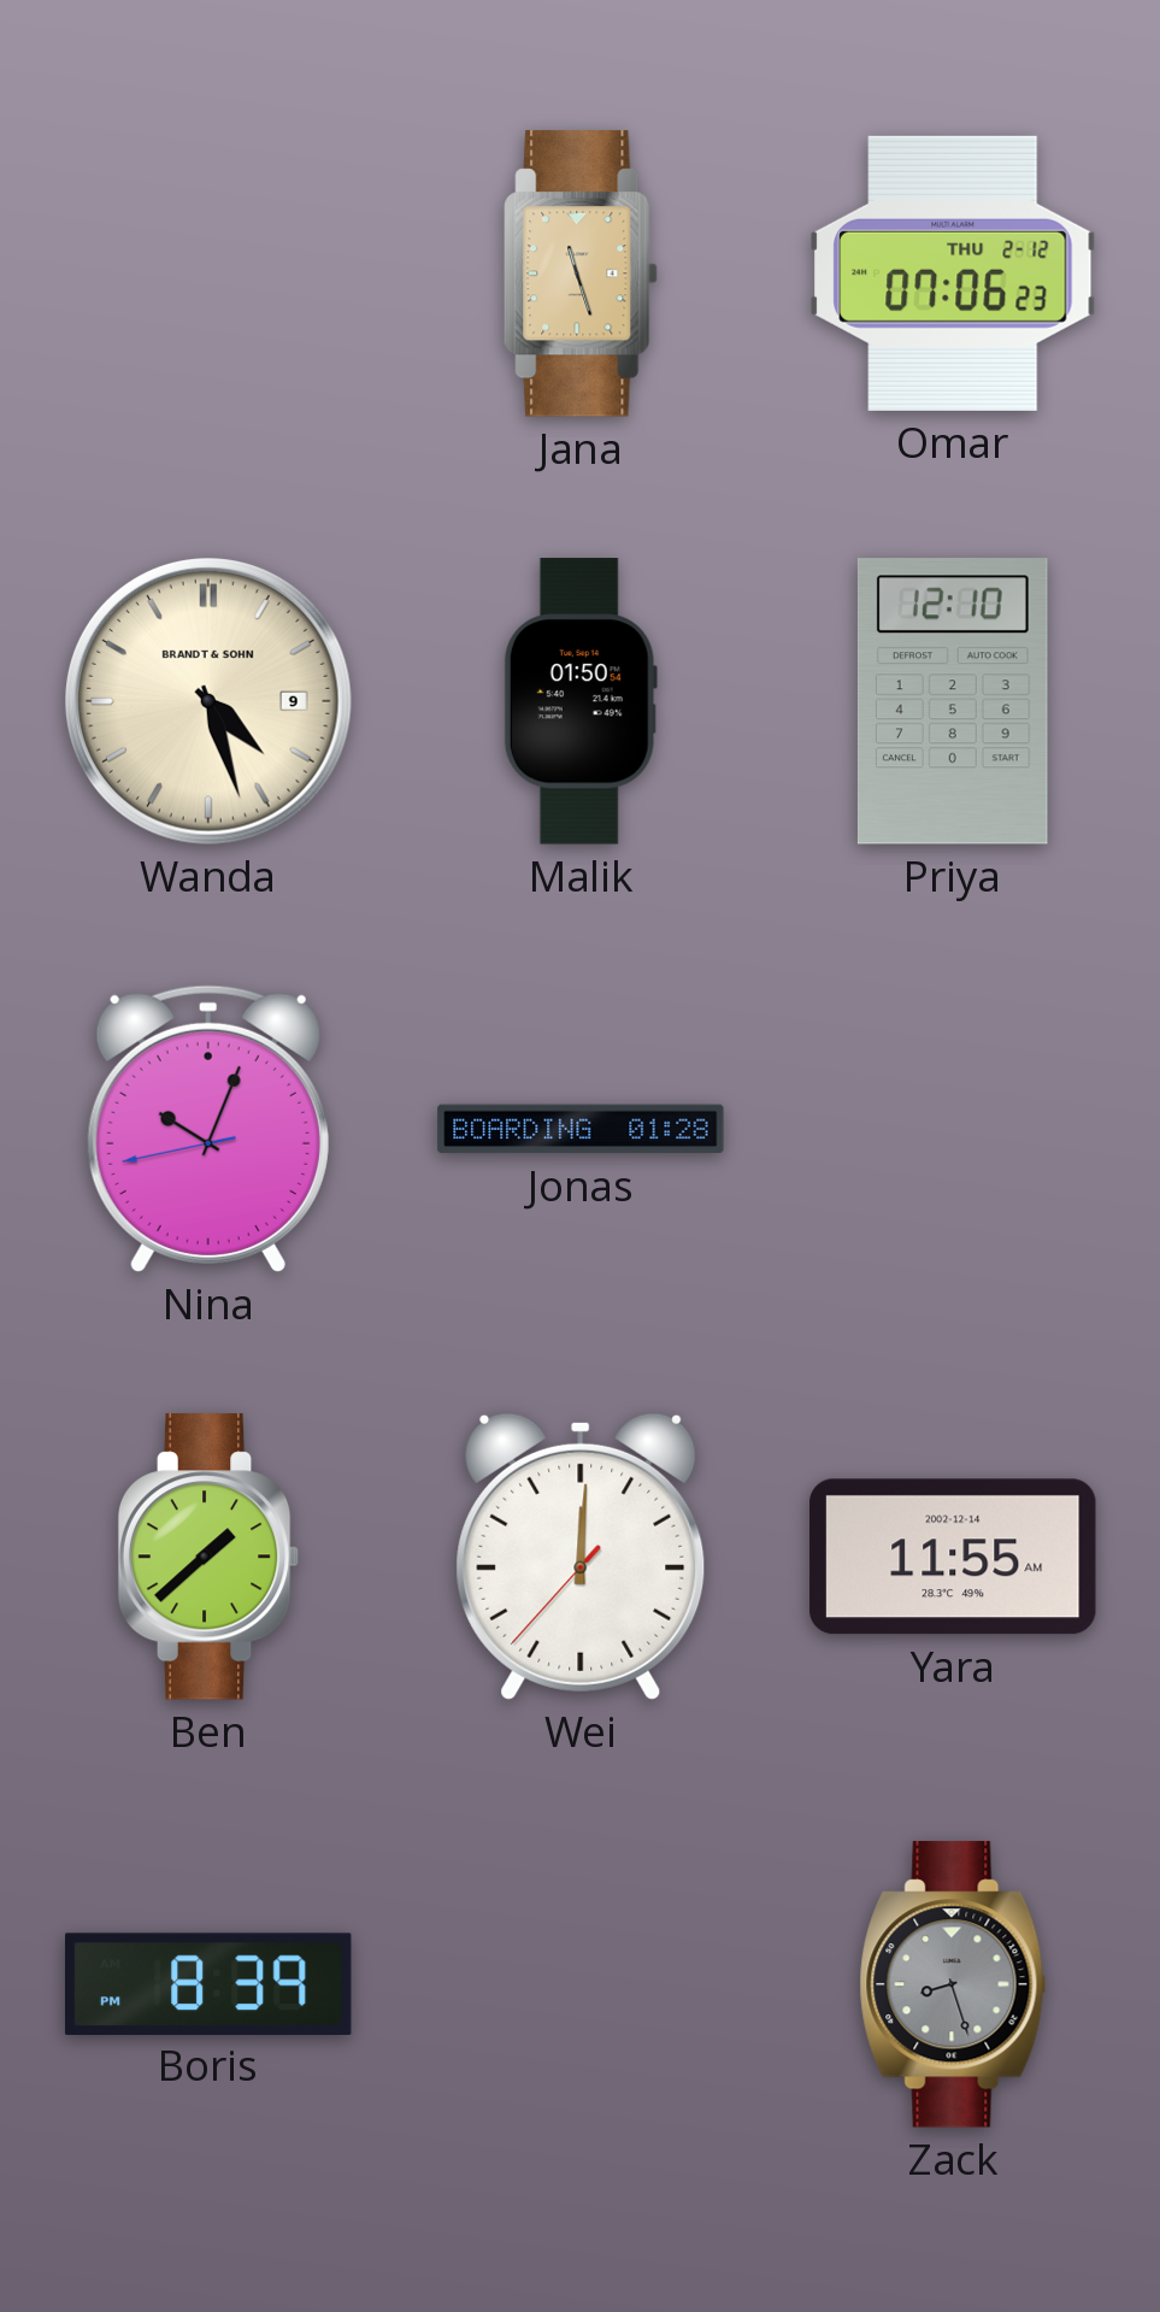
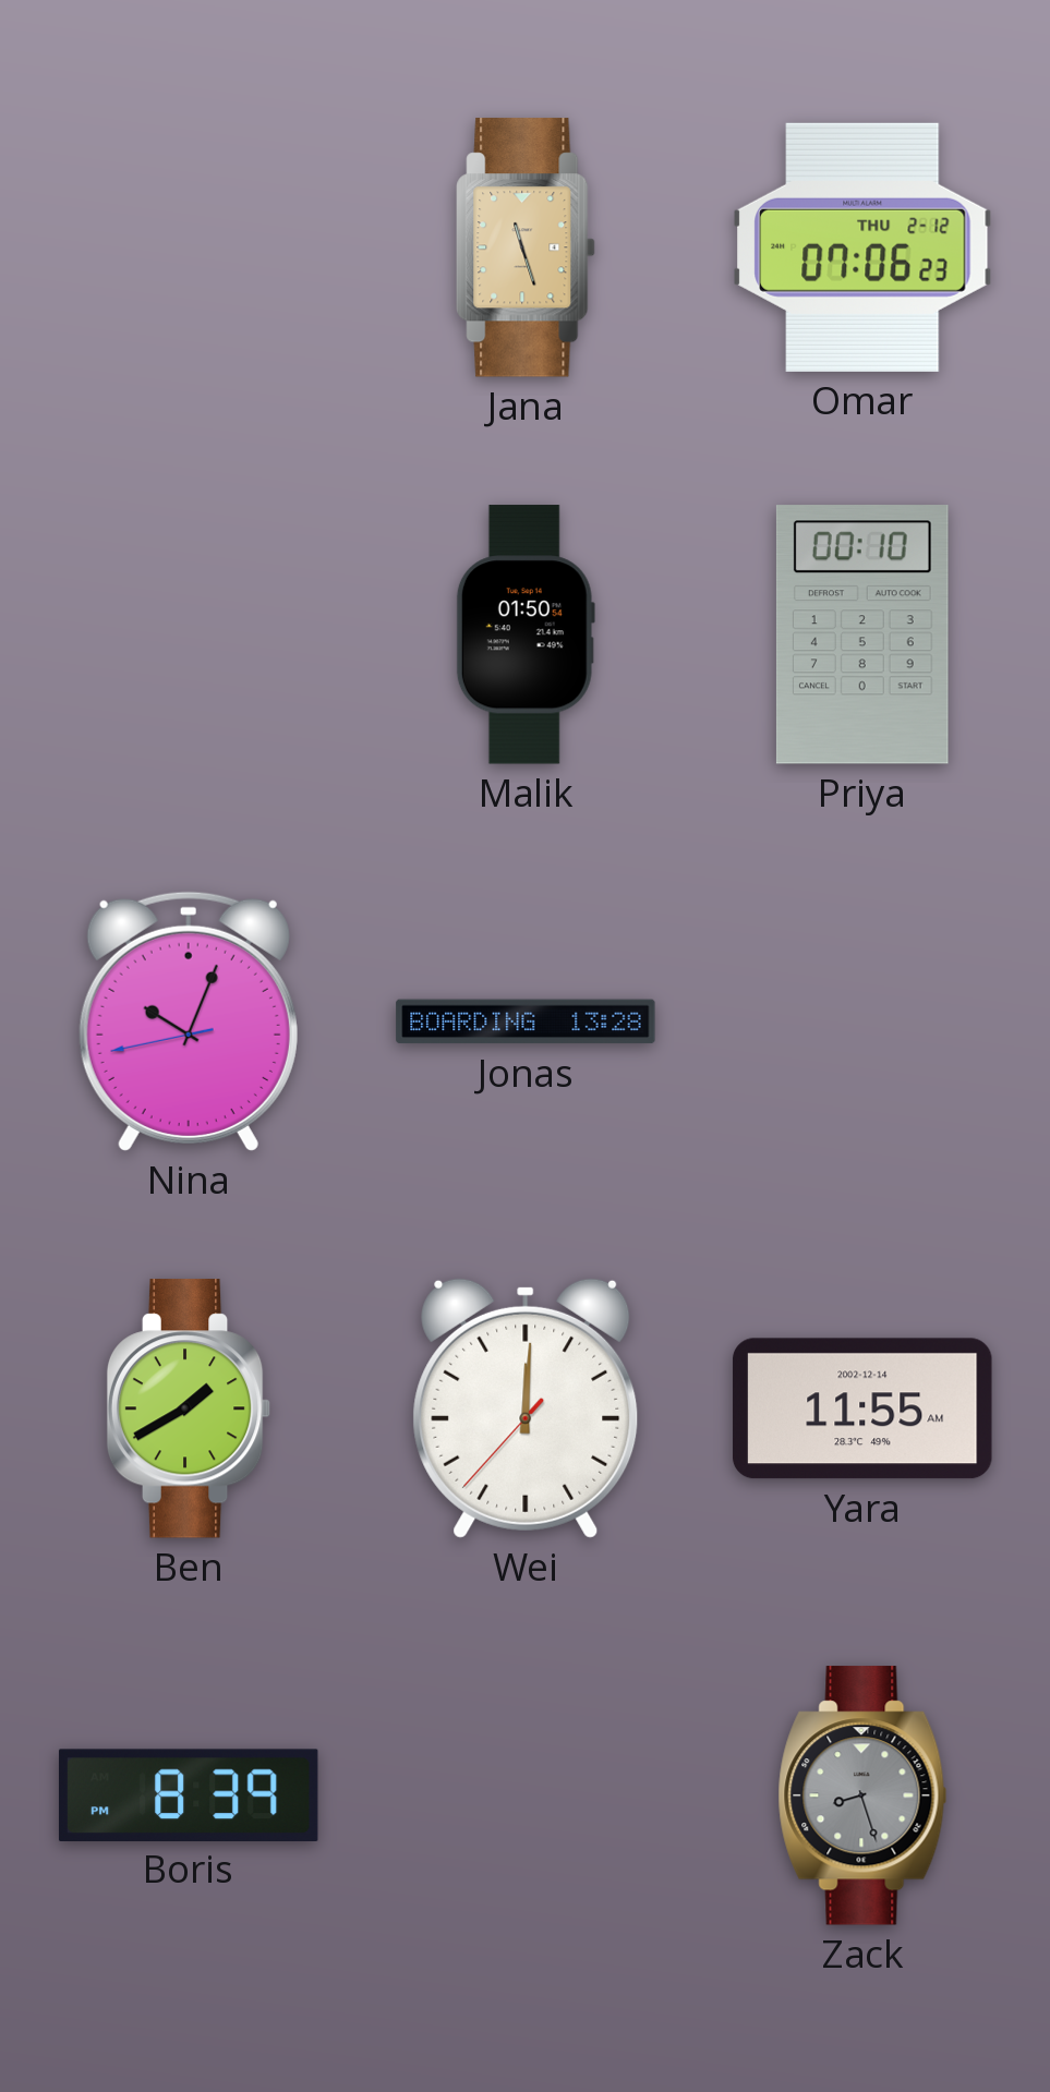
Wanda: 4:27 -> none
Priya: 12:10 -> 00:10
Jonas: 01:28 -> 13:28
Ben: 1:38 -> 1:40
